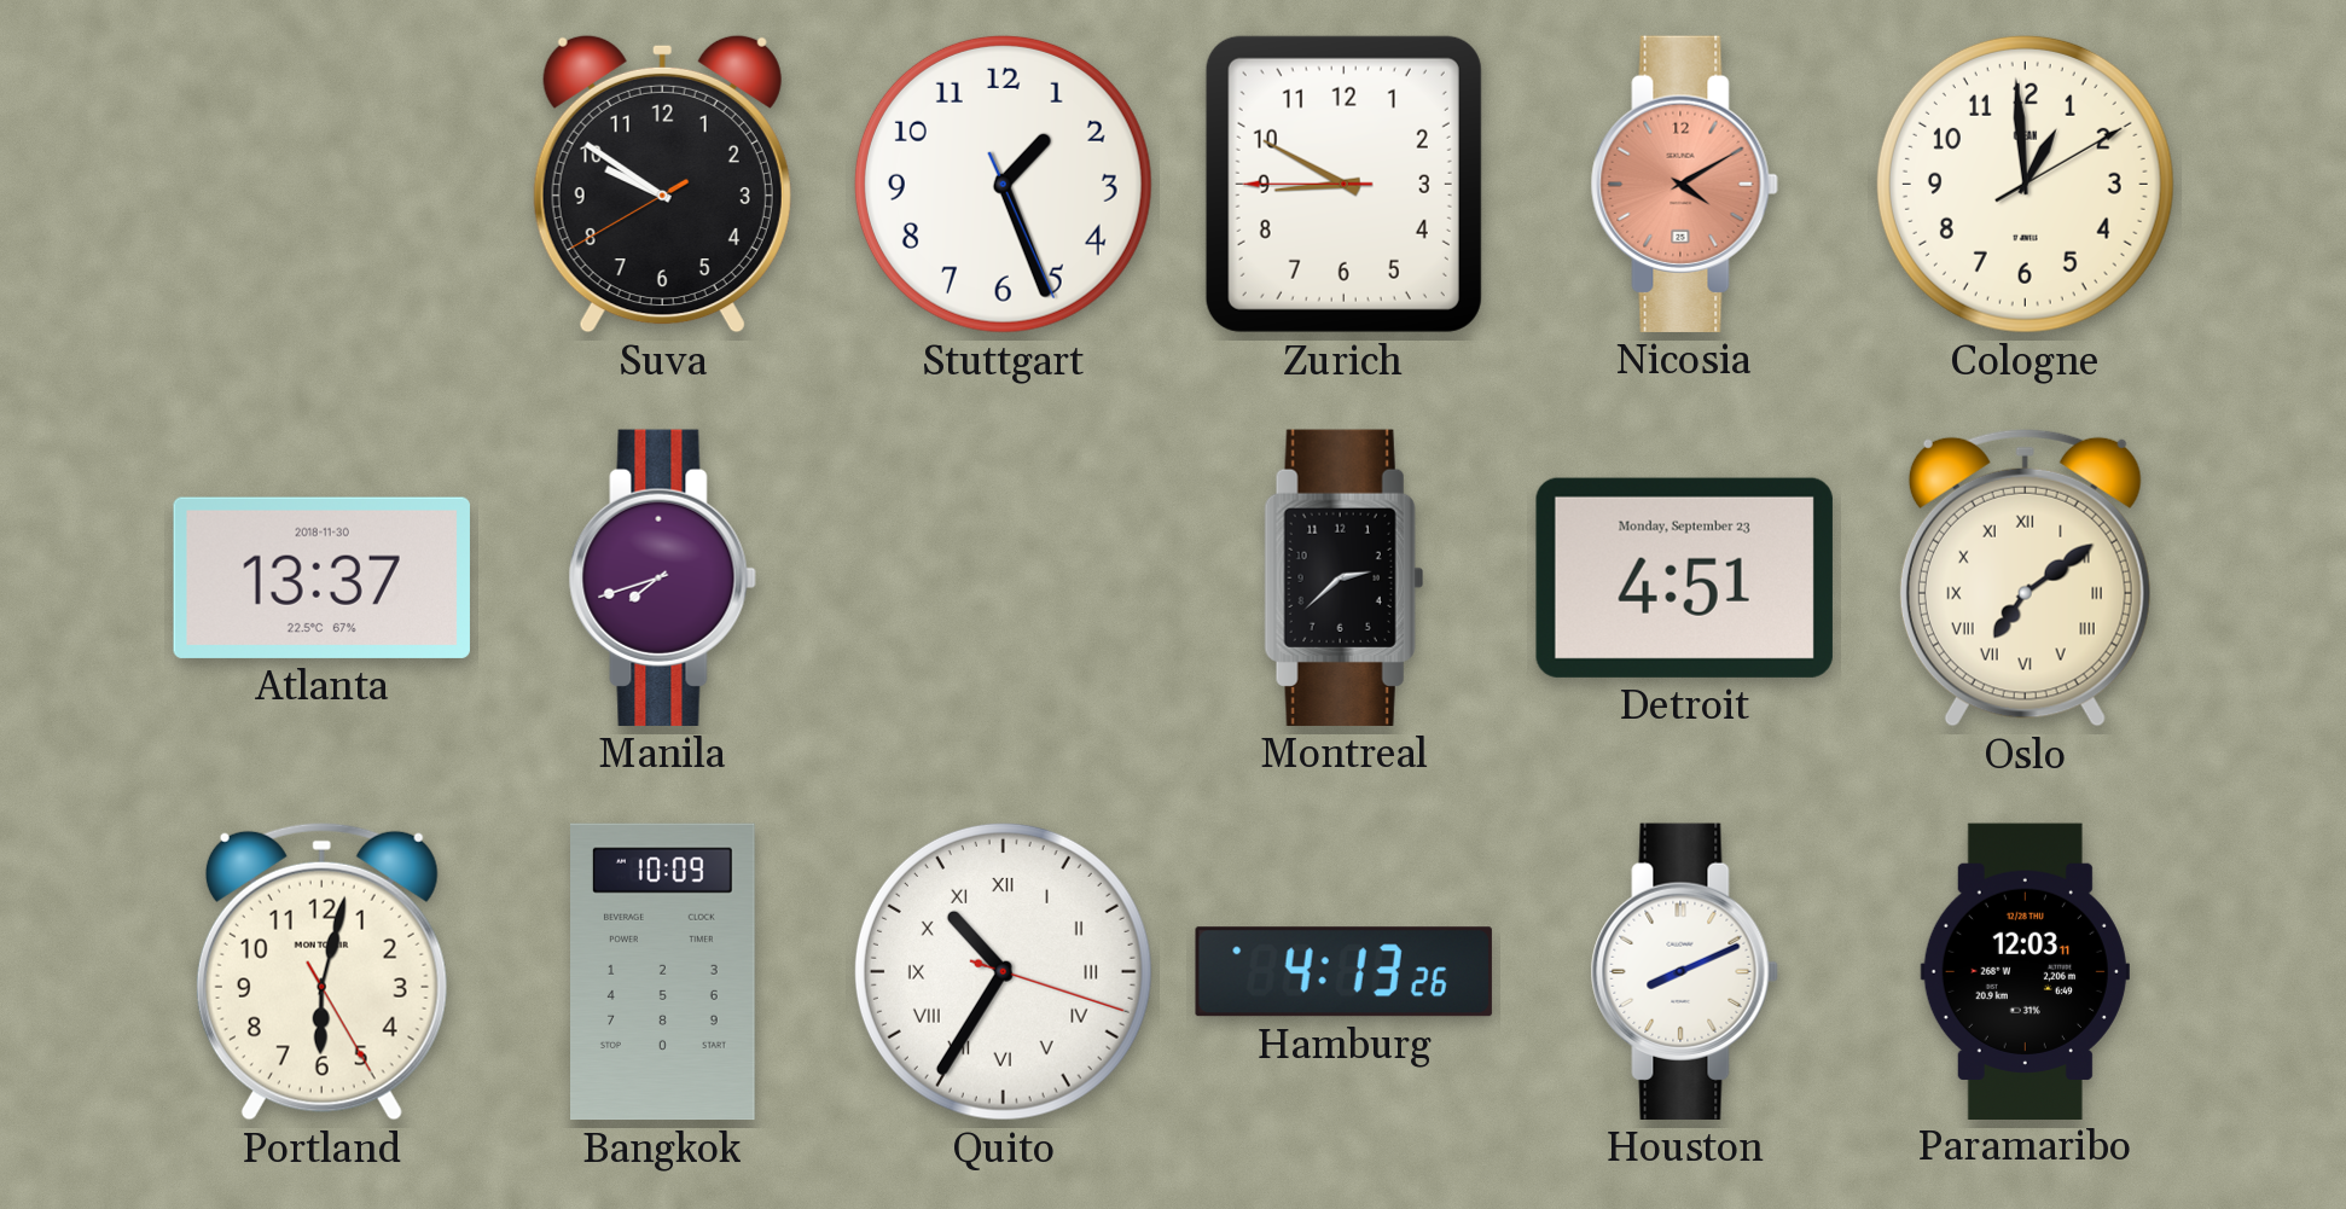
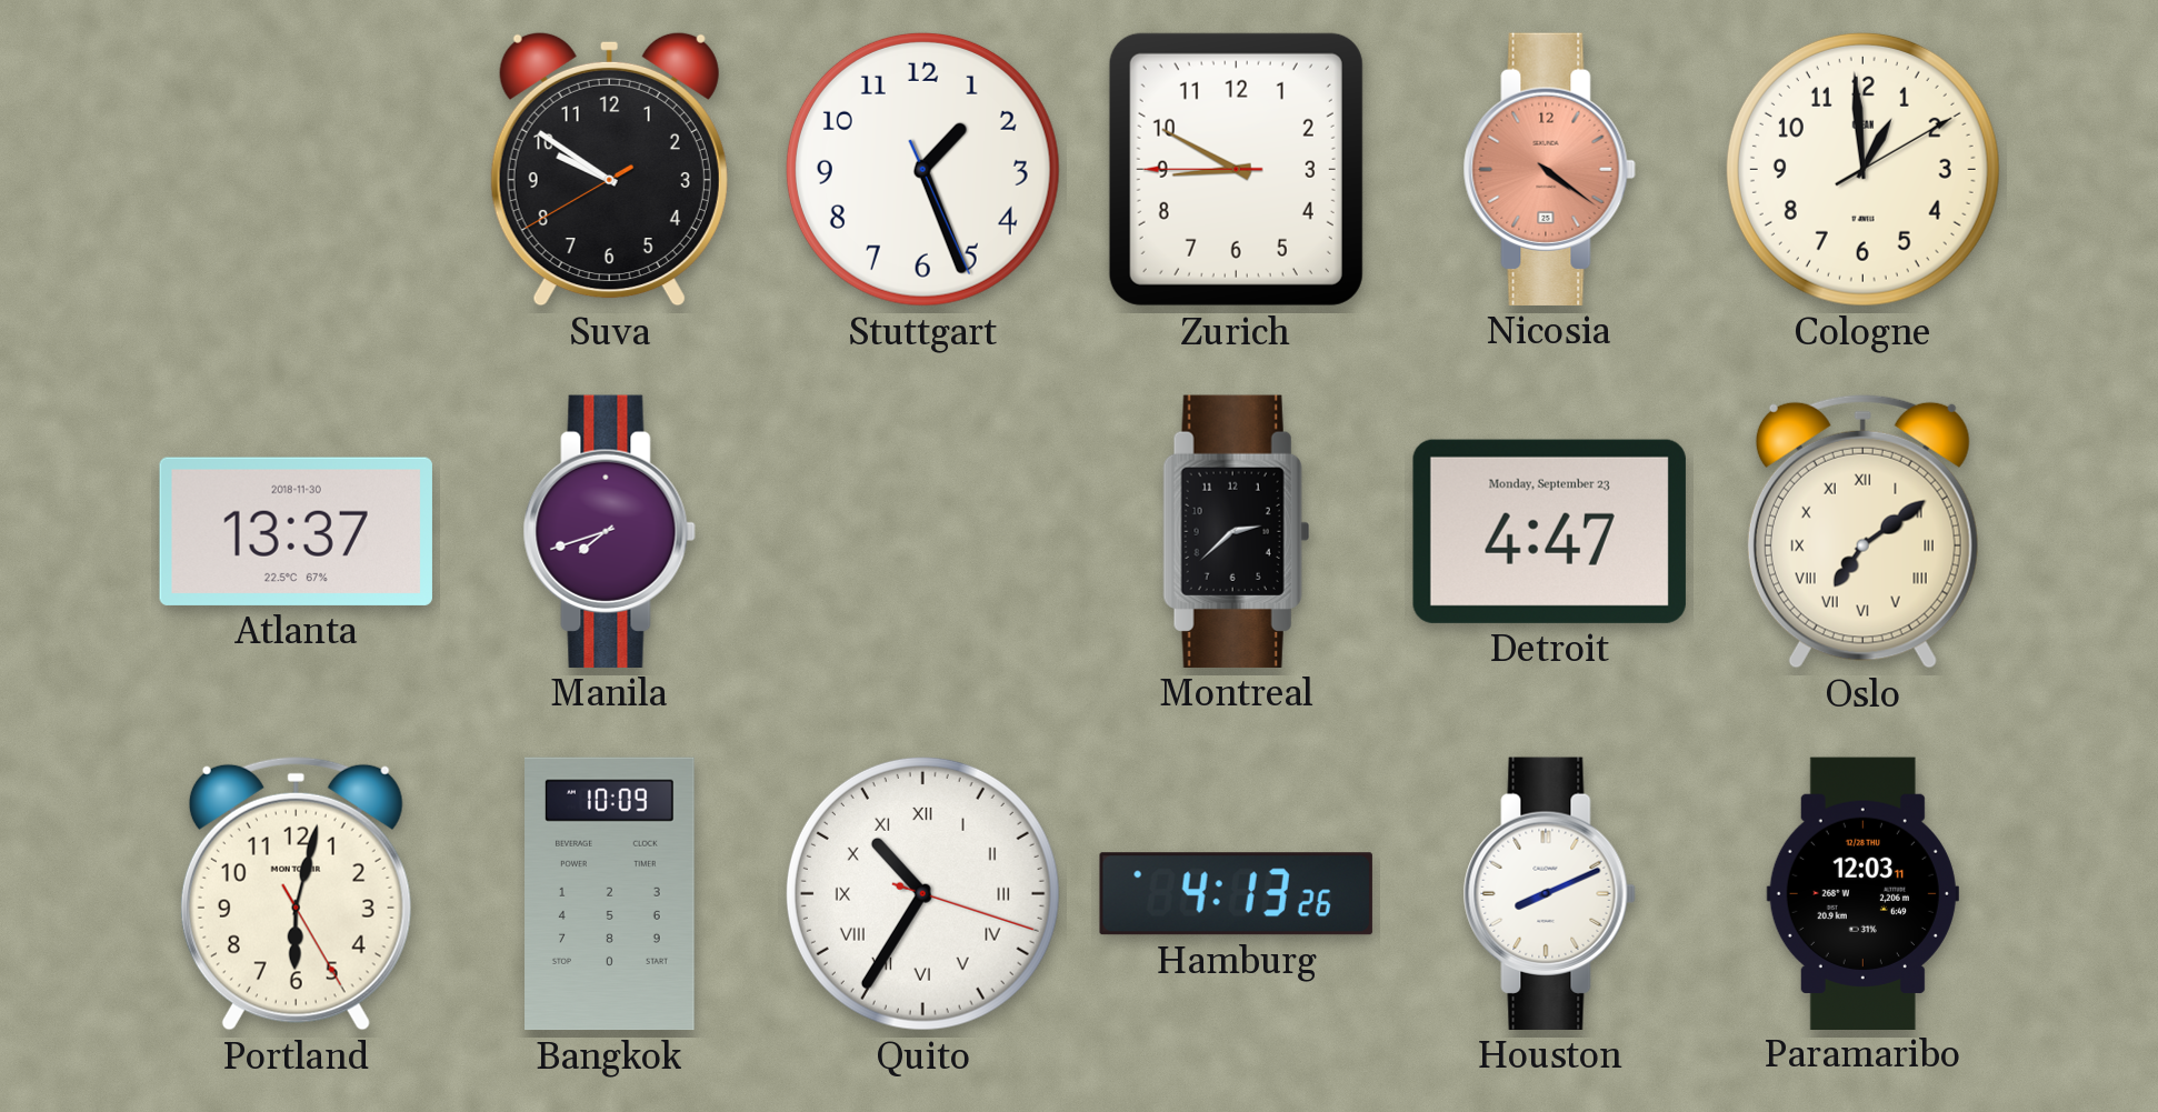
Nicosia: 4:10 -> 4:21
Detroit: 4:51 -> 4:47
